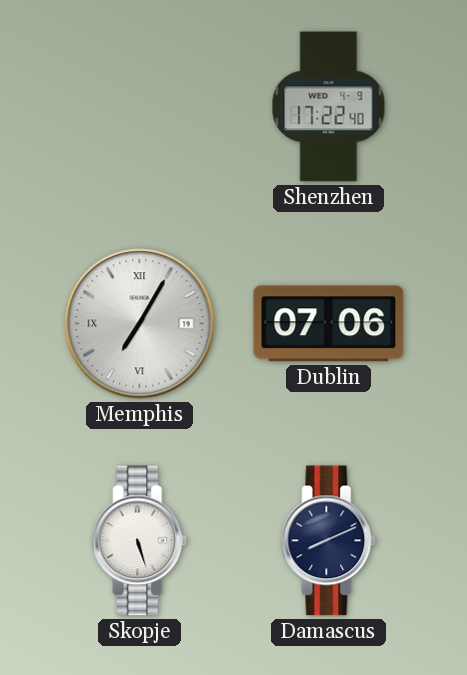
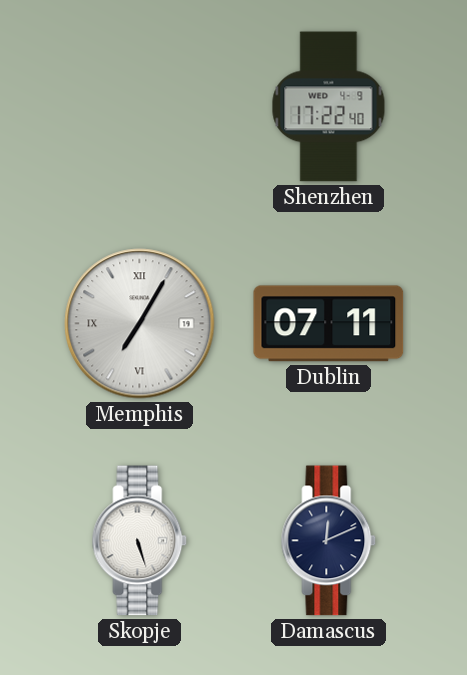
Dublin: 07:06 -> 07:11
Damascus: 8:11 -> 12:11
